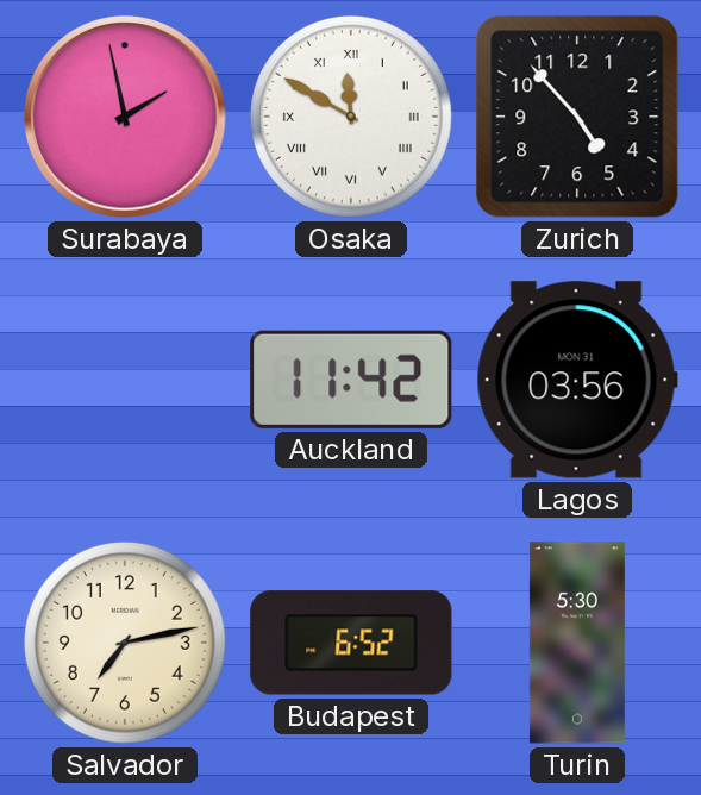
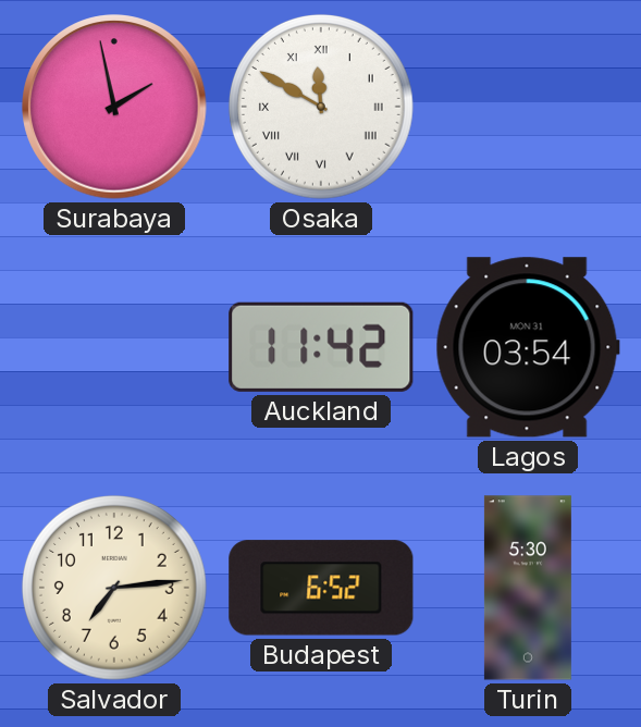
Zurich: 4:53 -> none
Lagos: 03:56 -> 03:54
Salvador: 7:13 -> 7:14
